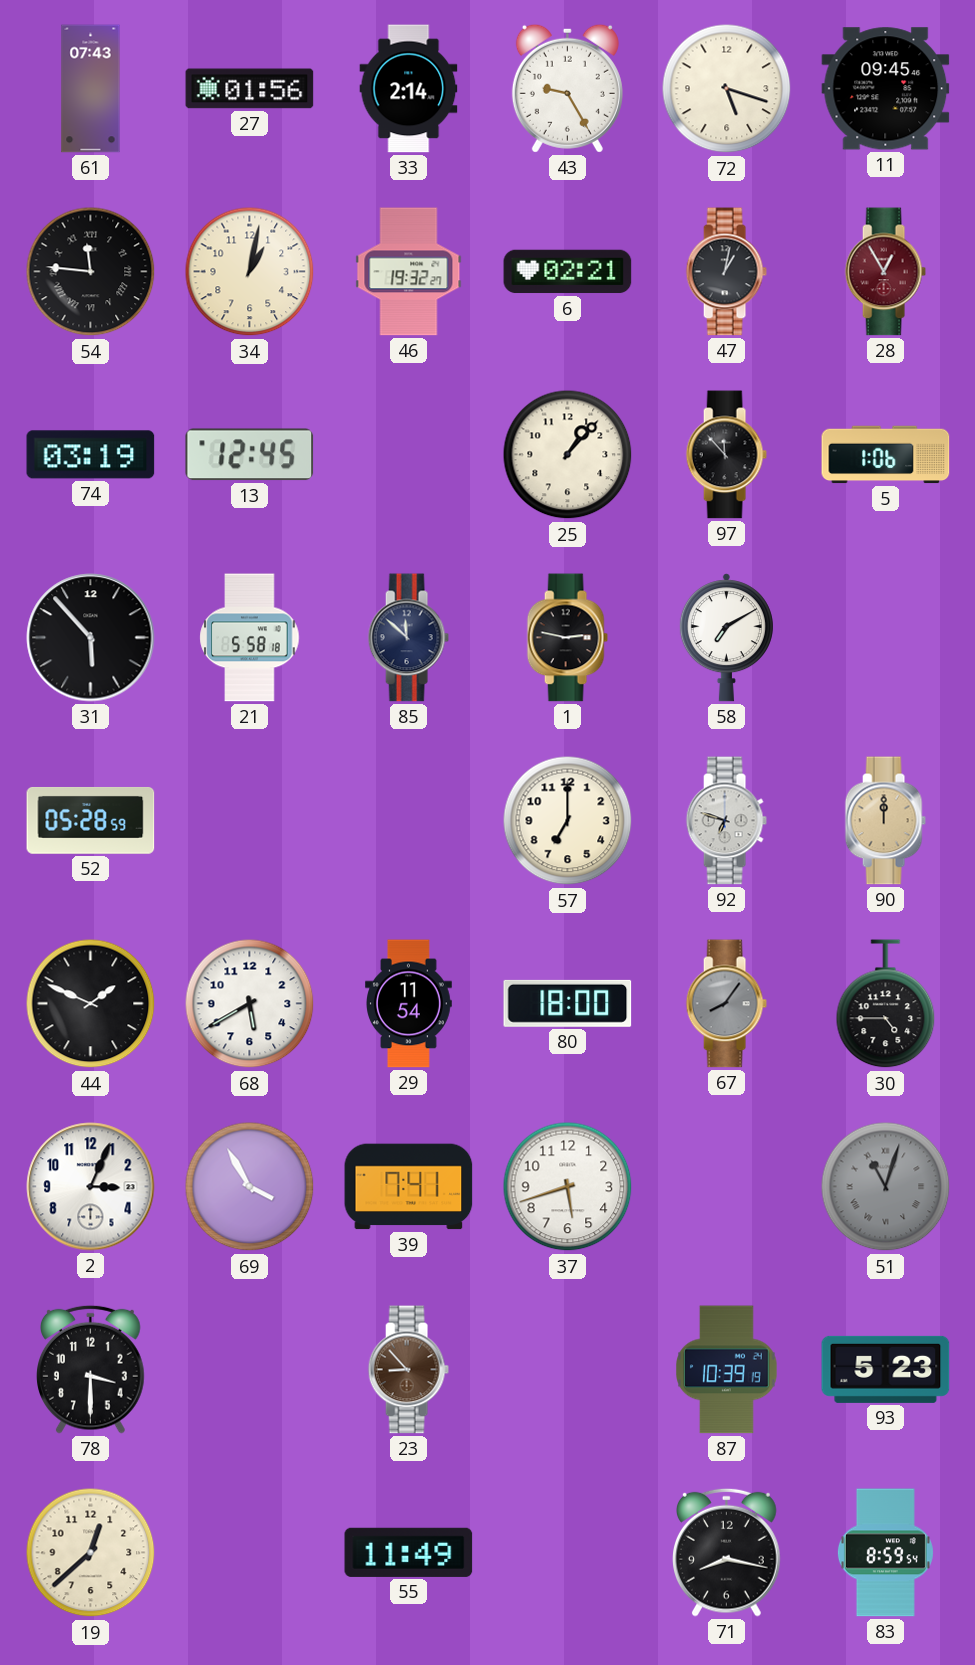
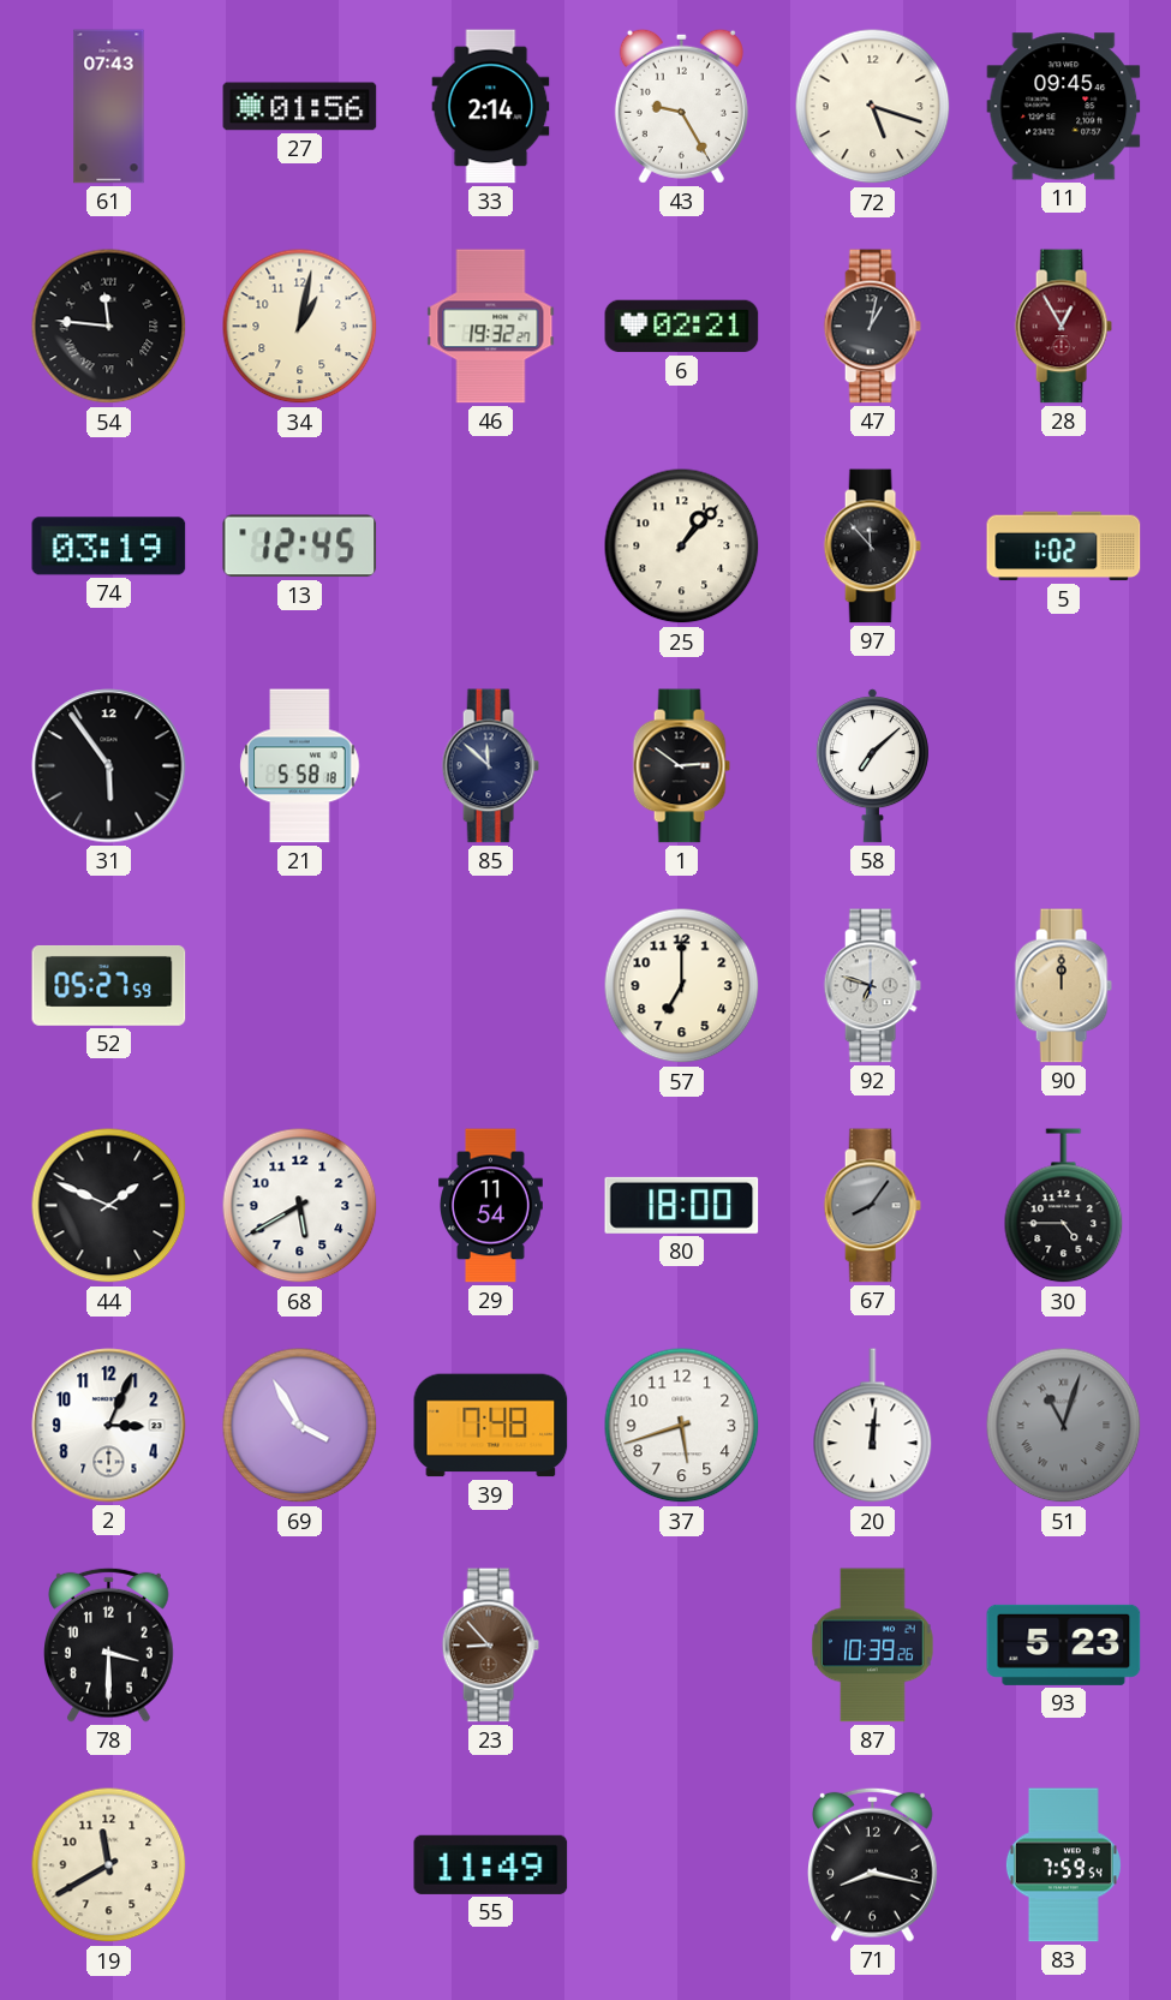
5: 1:06 -> 1:02
31: 5:53 -> 5:54
1: 2:47 -> 2:51
58: 7:10 -> 7:08
52: 05:28 -> 05:27
39: 7:41 -> 7:48
20: none -> 12:01
87: 10:39:19 -> 10:39:26
19: 12:38 -> 11:40
83: 8:59 -> 7:59
